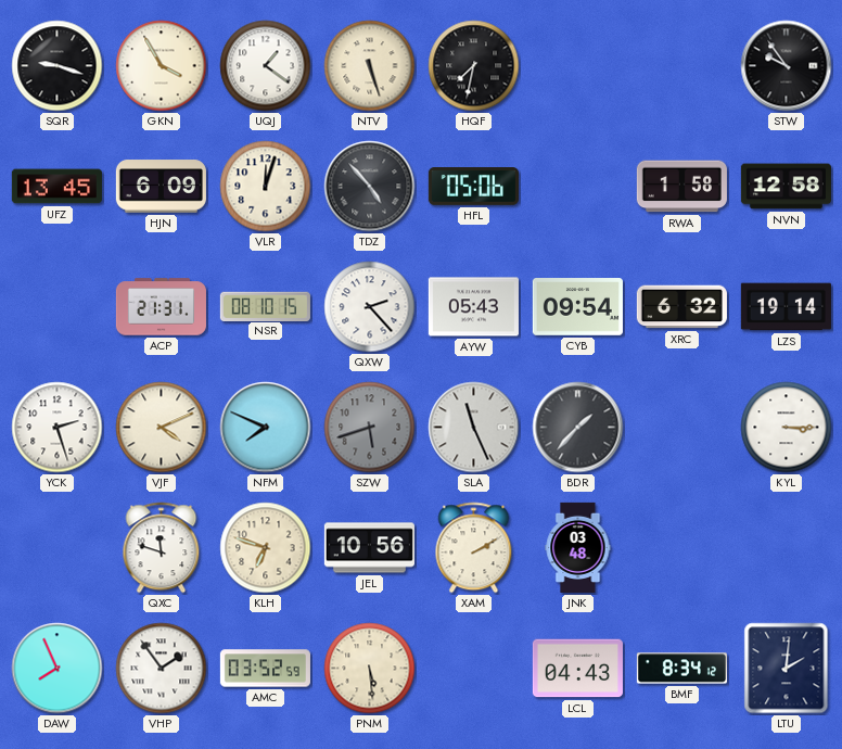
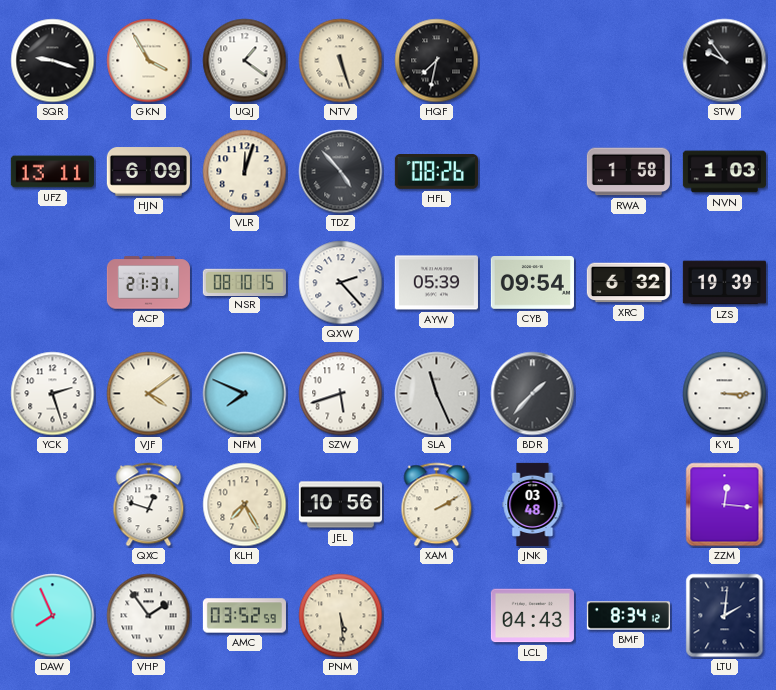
UFZ: 13:45 -> 13:11
HFL: 05:06 -> 08:26
NVN: 12:58 -> 1:03
AYW: 05:43 -> 05:39
LZS: 19:14 -> 19:39
VJF: 4:11 -> 4:09
SZW dial: grey -> white
QXC: 11:48 -> 12:48
KLH: 6:48 -> 7:25
ZZM: none -> 12:16
